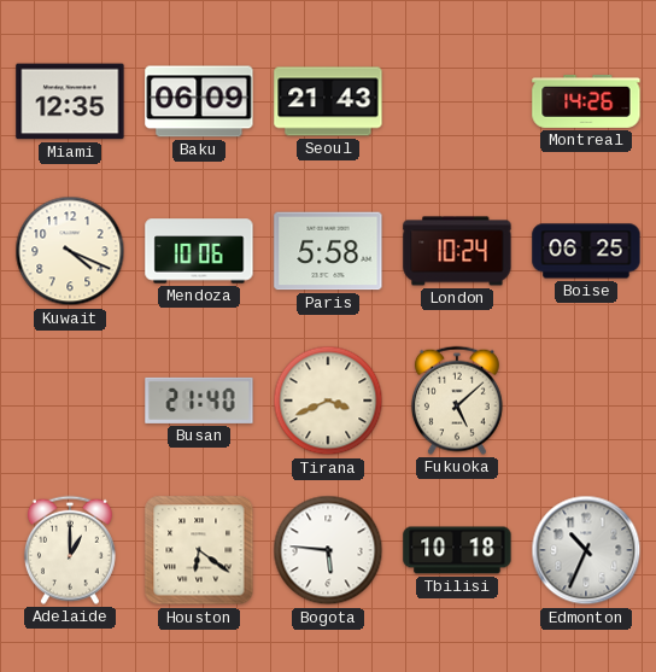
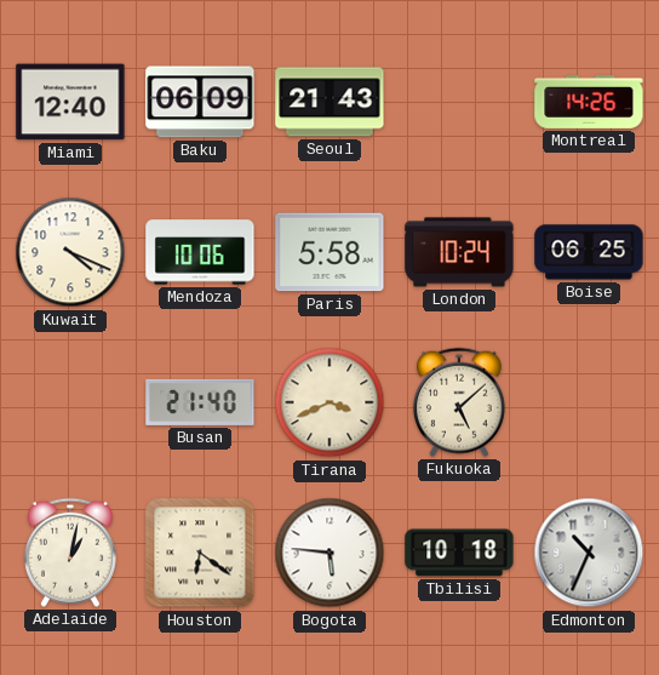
Miami: 12:35 -> 12:40
Adelaide: 1:00 -> 1:02
